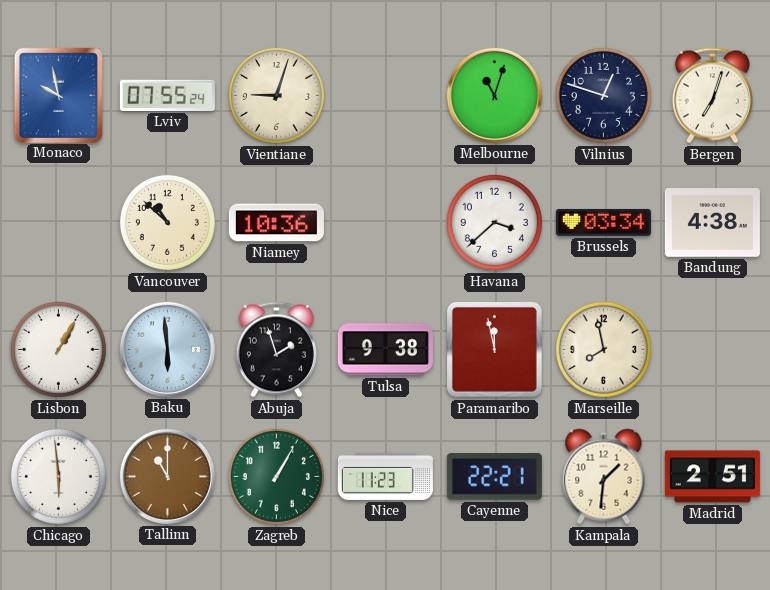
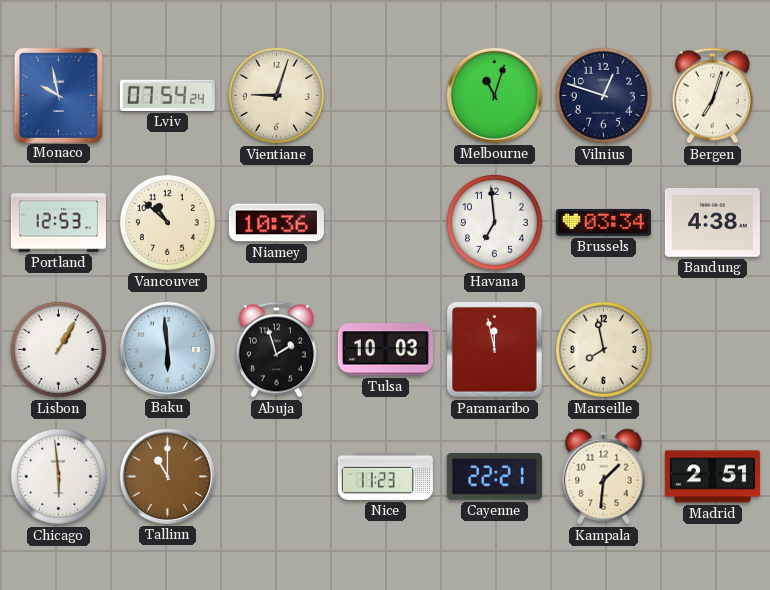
Lviv: 07:55 -> 07:54
Portland: none -> 12:53
Havana: 3:38 -> 6:59
Tulsa: 9:38 -> 10:03
Zagreb: 1:05 -> none
